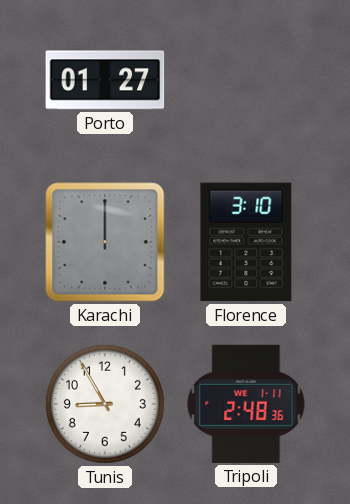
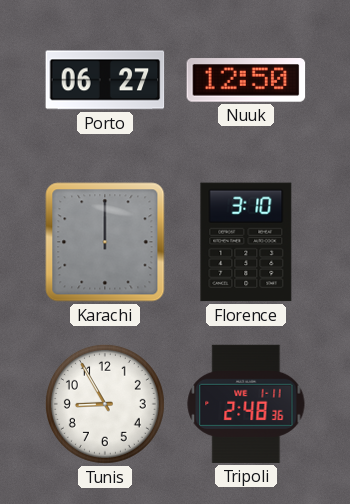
Porto: 01:27 -> 06:27
Nuuk: none -> 12:50
